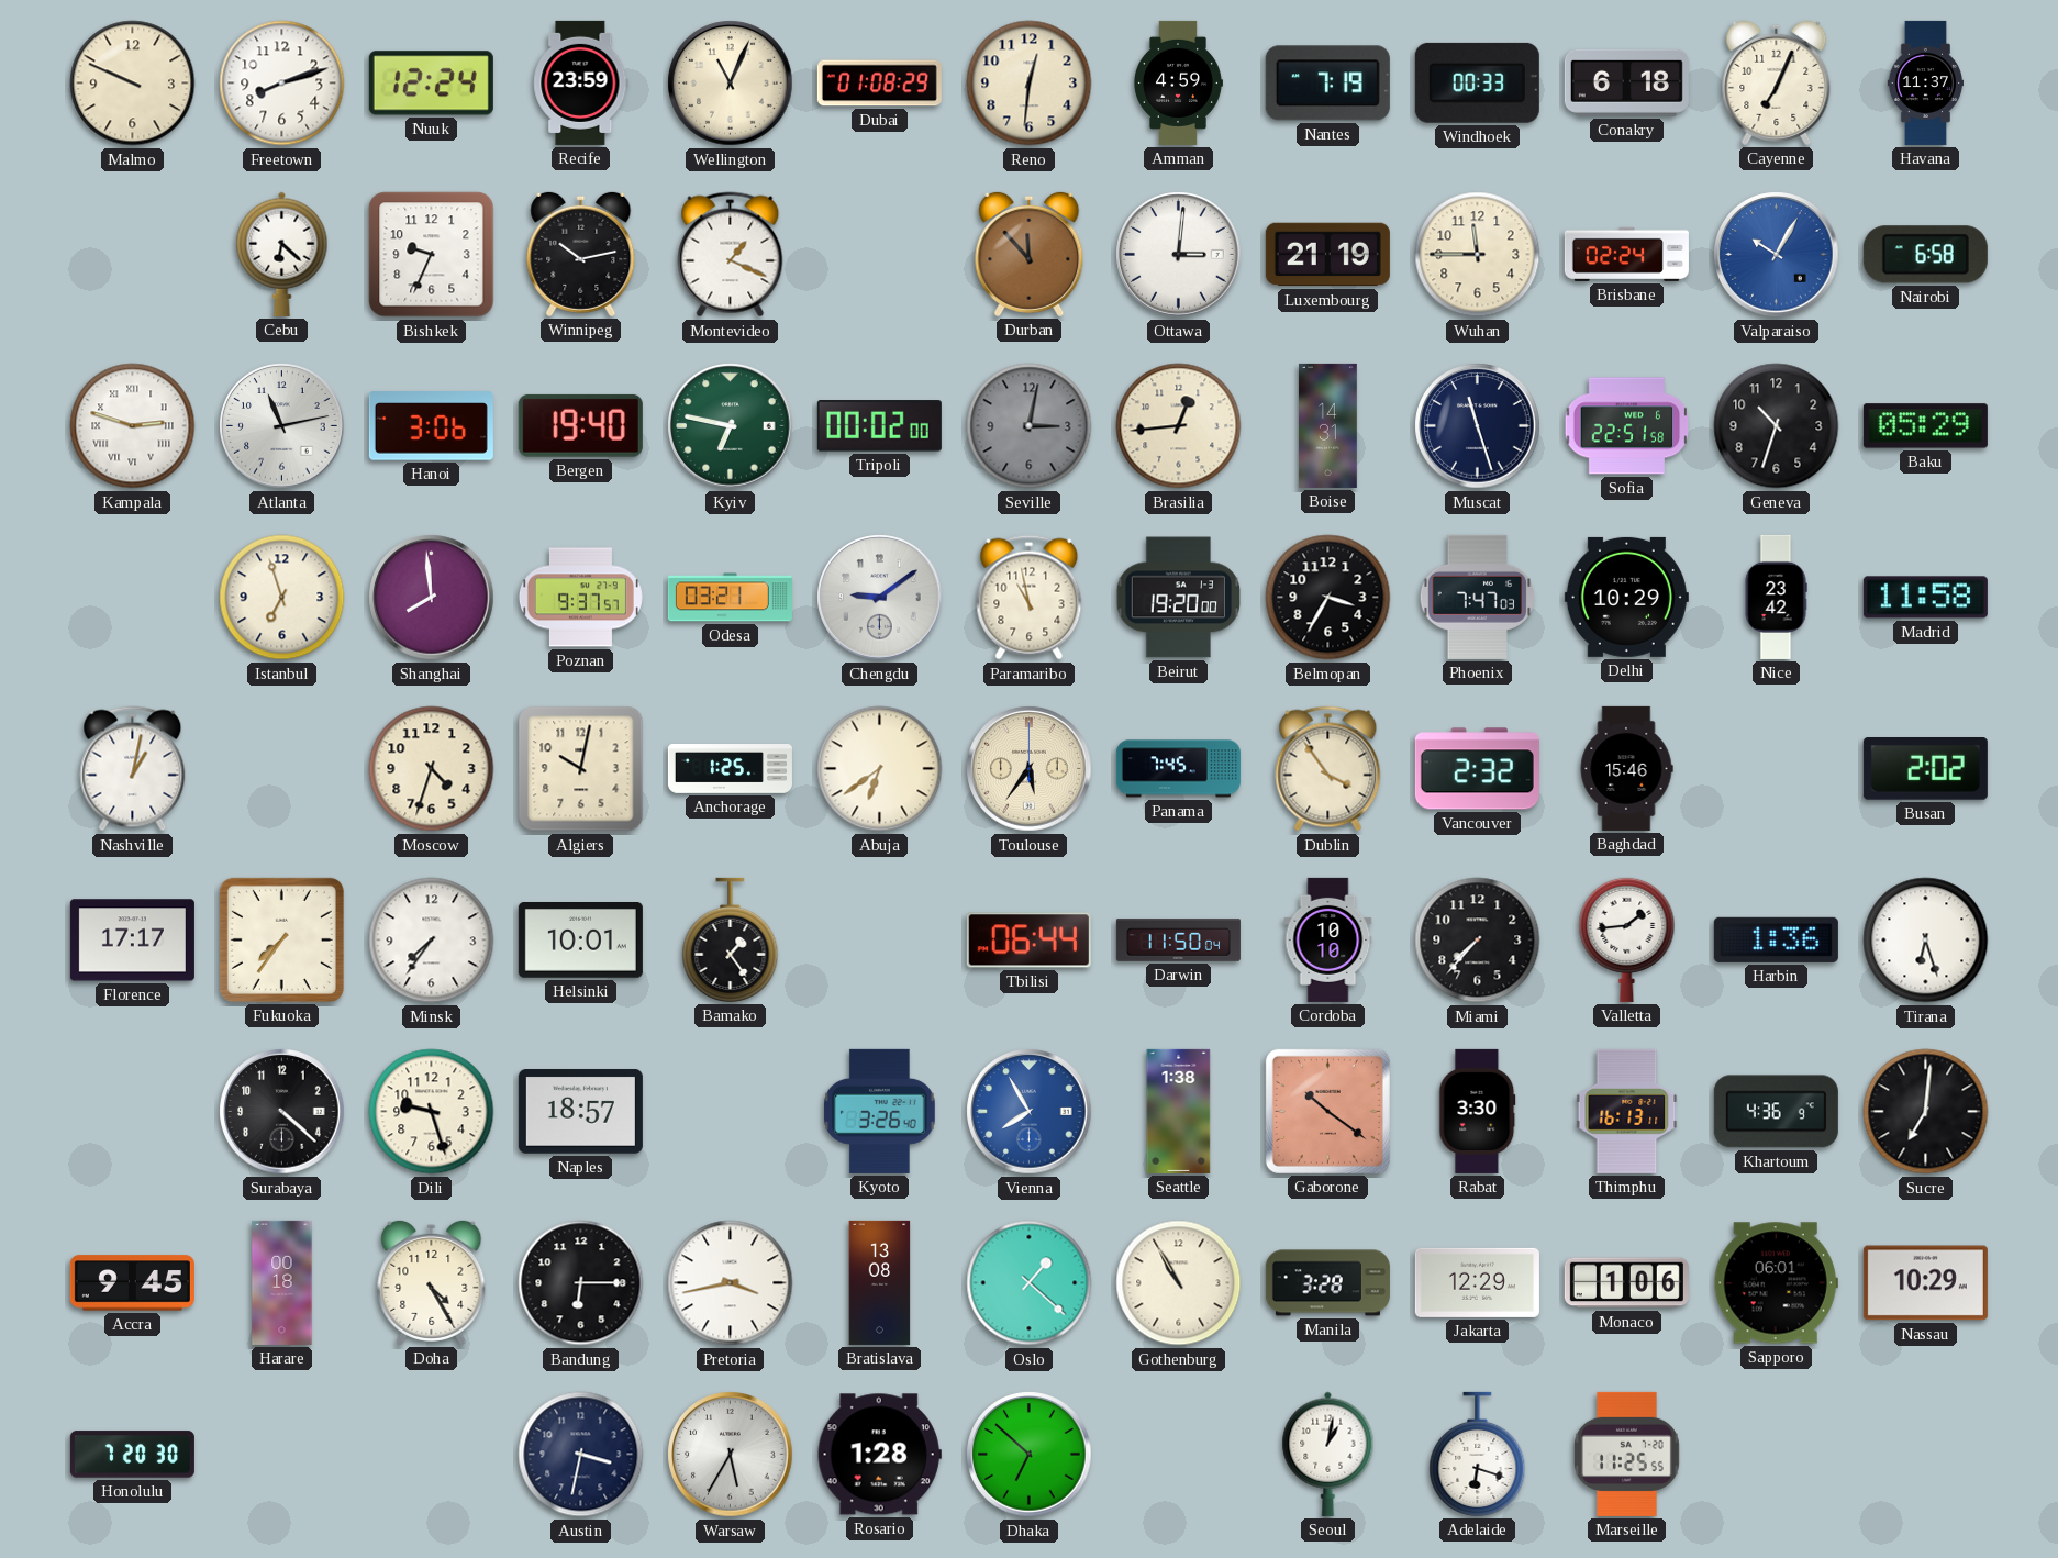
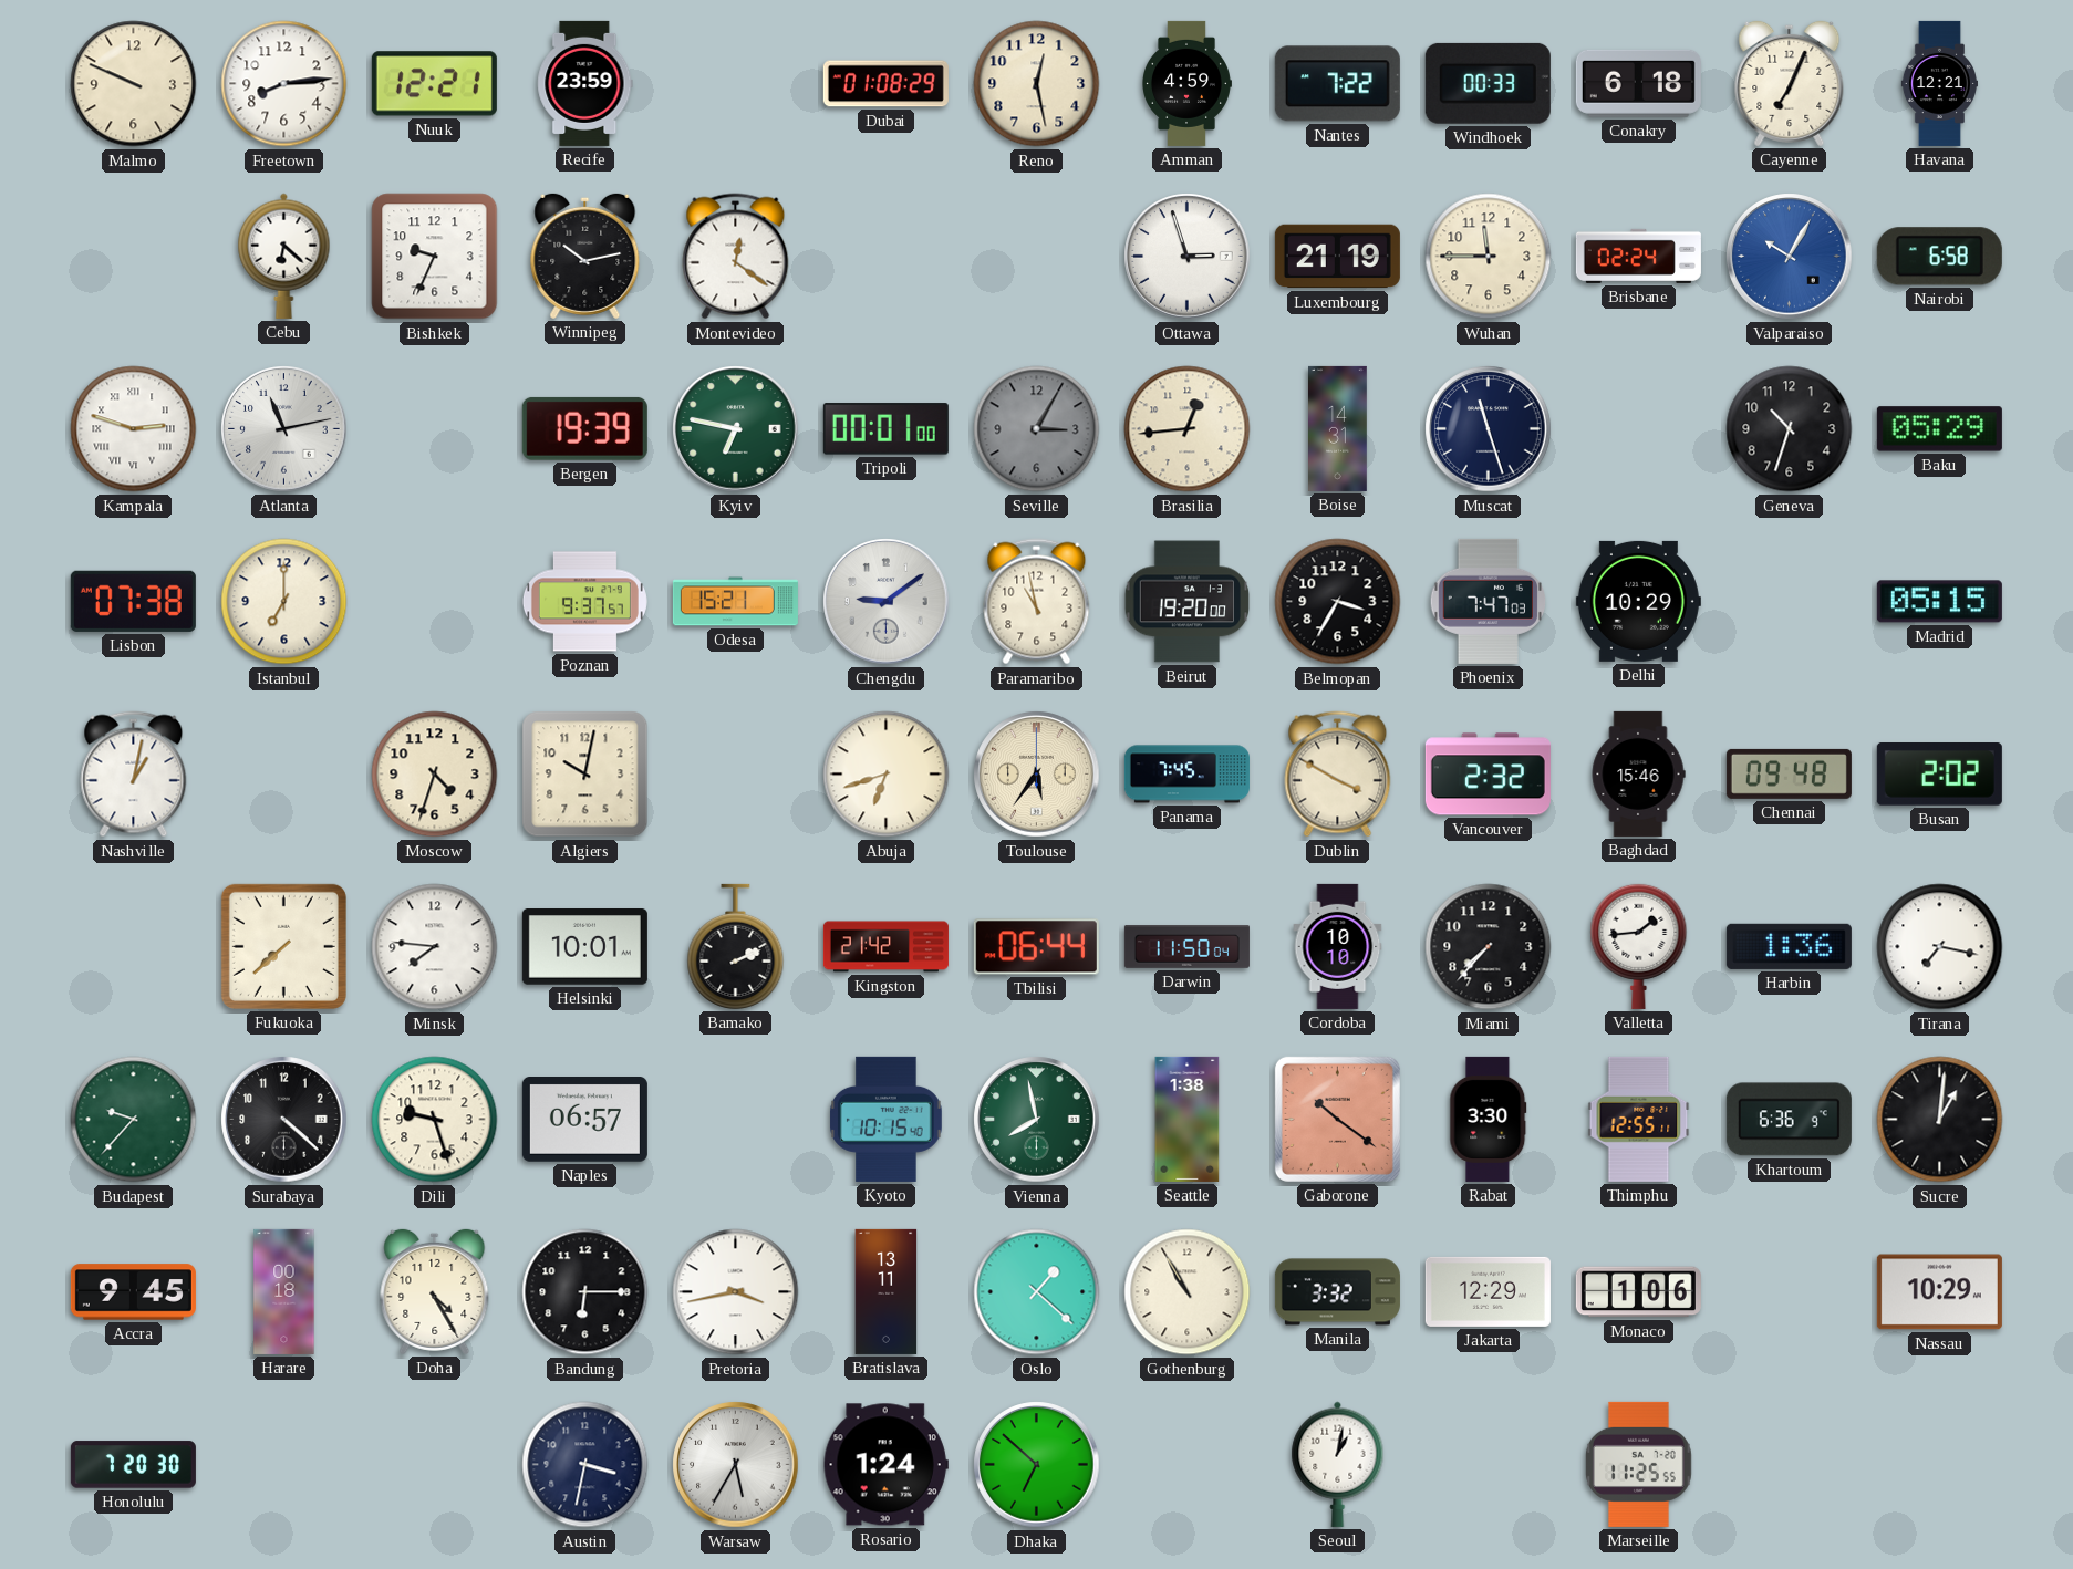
Freetown: 8:12 -> 8:14
Nuuk: 12:24 -> 12:21
Wellington: 11:04 -> none
Reno: 12:31 -> 12:28
Nantes: 7:19 -> 7:22
Havana: 11:37 -> 12:21
Montevideo: 1:19 -> 12:21
Durban: 11:53 -> none
Ottawa: 3:01 -> 2:57
Hanoi: 3:06 -> none
Bergen: 19:40 -> 19:39
Tripoli: 00:02 -> 00:01
Seville: 3:02 -> 3:05
Sofia: 22:51 -> none
Lisbon: none -> 07:38
Istanbul: 6:57 -> 7:00
Shanghai: 7:59 -> none
Odesa: 03:21 -> 15:21
Nice: 23:42 -> none
Madrid: 11:58 -> 05:15
Anchorage: 1:25 -> none
Abuja: 6:39 -> 6:42
Dublin: 3:54 -> 3:50
Chennai: none -> 09:48
Florence: 17:17 -> none
Fukuoka: 7:36 -> 7:38
Minsk: 7:36 -> 7:46
Bamako: 1:24 -> 2:11
Kingston: none -> 21:42
Tirana: 6:27 -> 7:17
Budapest: none -> 9:37
Naples: 18:57 -> 06:57
Kyoto: 3:26 -> 10:15
Vienna: 7:55 -> 7:58
Vienna dial: blue -> green
Thimphu: 16:13 -> 12:55
Khartoum: 4:36 -> 6:36
Sucre: 7:01 -> 1:01
Bratislava: 13:08 -> 13:11
Manila: 3:28 -> 3:32
Sapporo: 06:01 -> none
Rosario: 1:28 -> 1:24
Adelaide: 6:18 -> none
